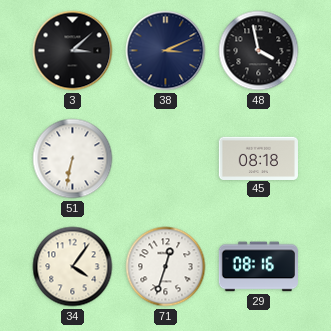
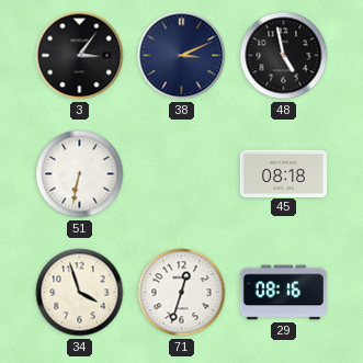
3: 3:08 -> 3:06
48: 3:58 -> 4:58
34: 4:06 -> 3:57
